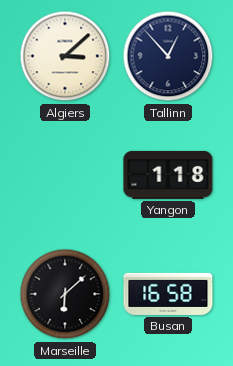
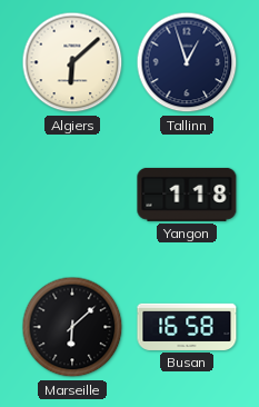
Algiers: 3:08 -> 6:08
Tallinn: 12:53 -> 12:57
